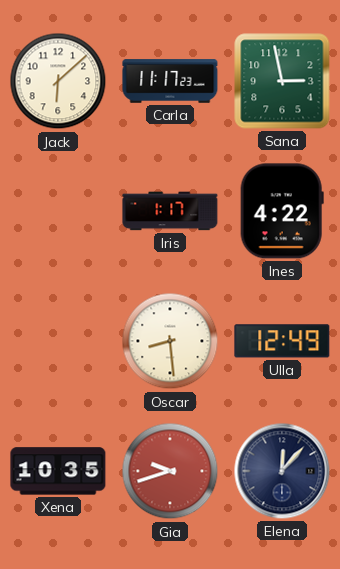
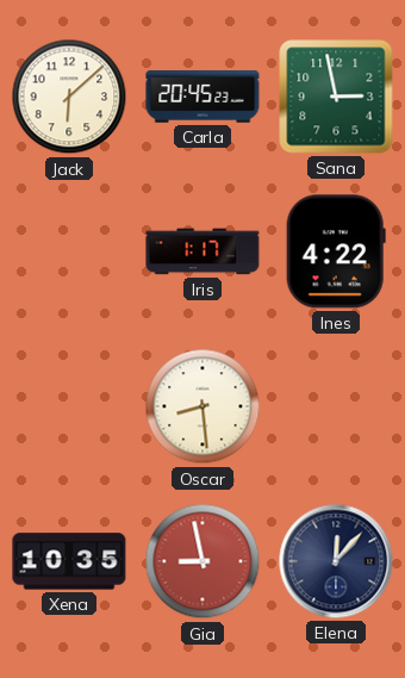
Carla: 11:17 -> 20:45
Ulla: 12:49 -> none
Gia: 9:42 -> 8:58
